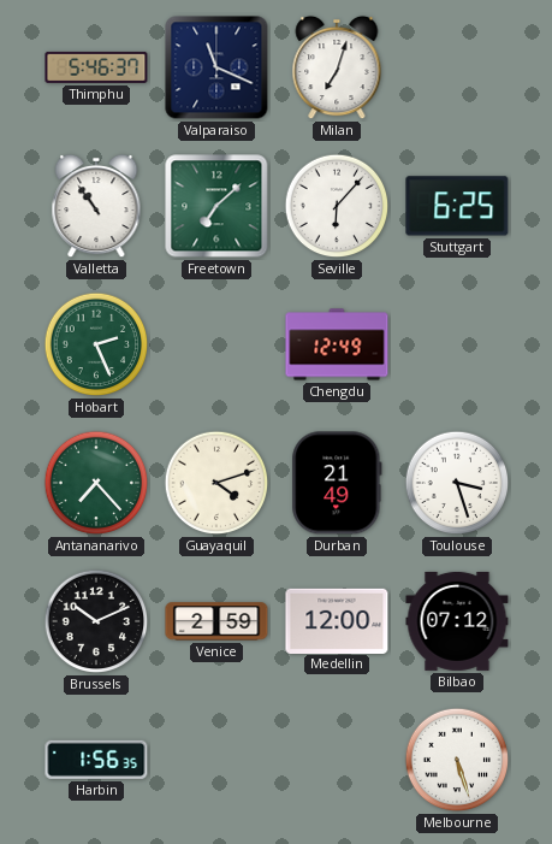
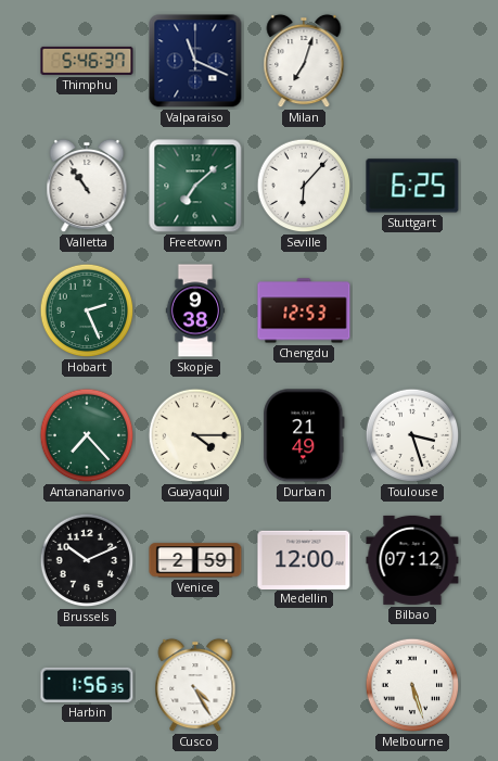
Skopje: none -> 9:38
Chengdu: 12:49 -> 12:53
Guayaquil: 4:12 -> 4:15
Cusco: none -> 4:25
